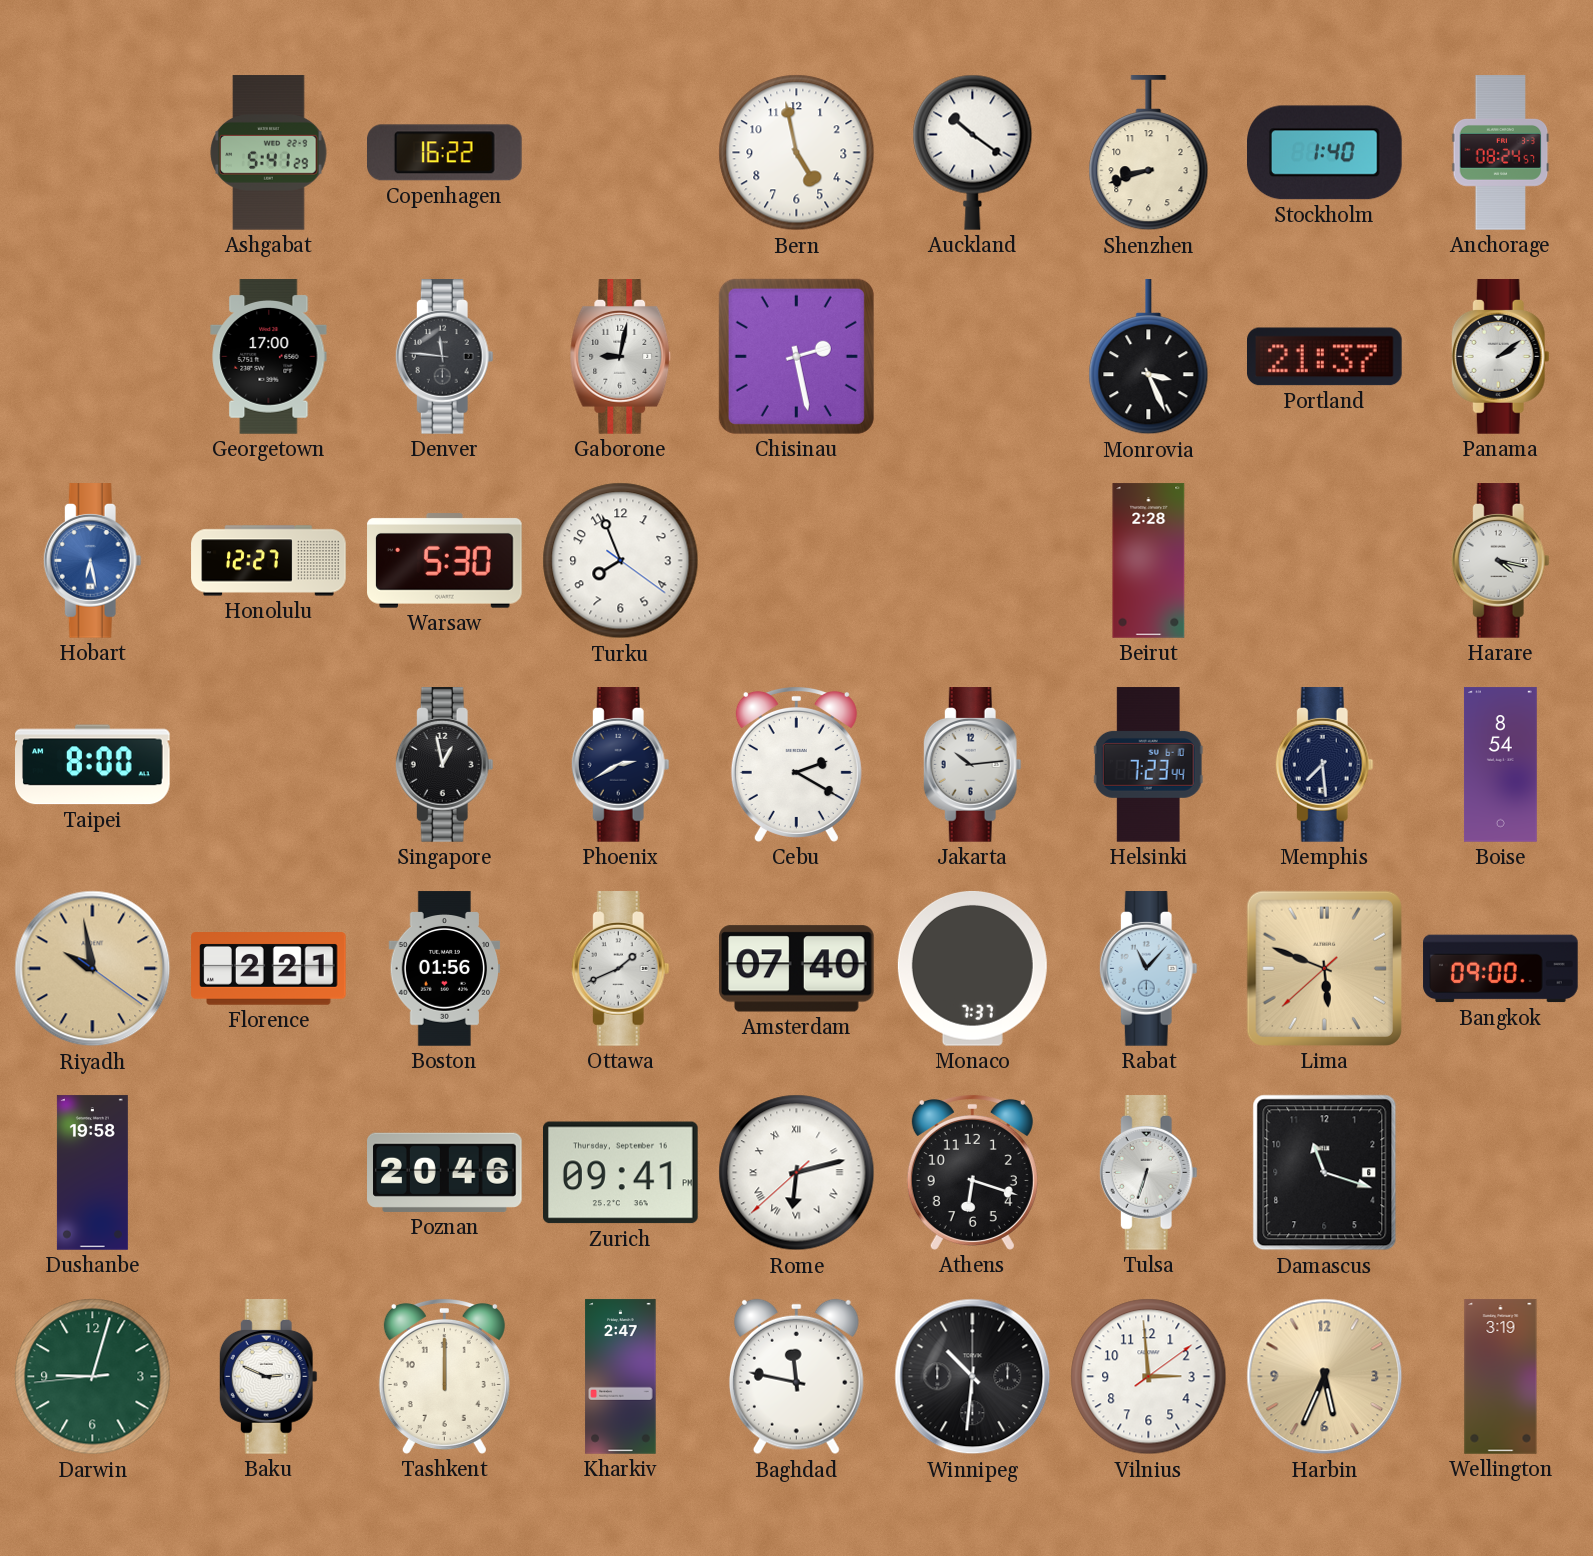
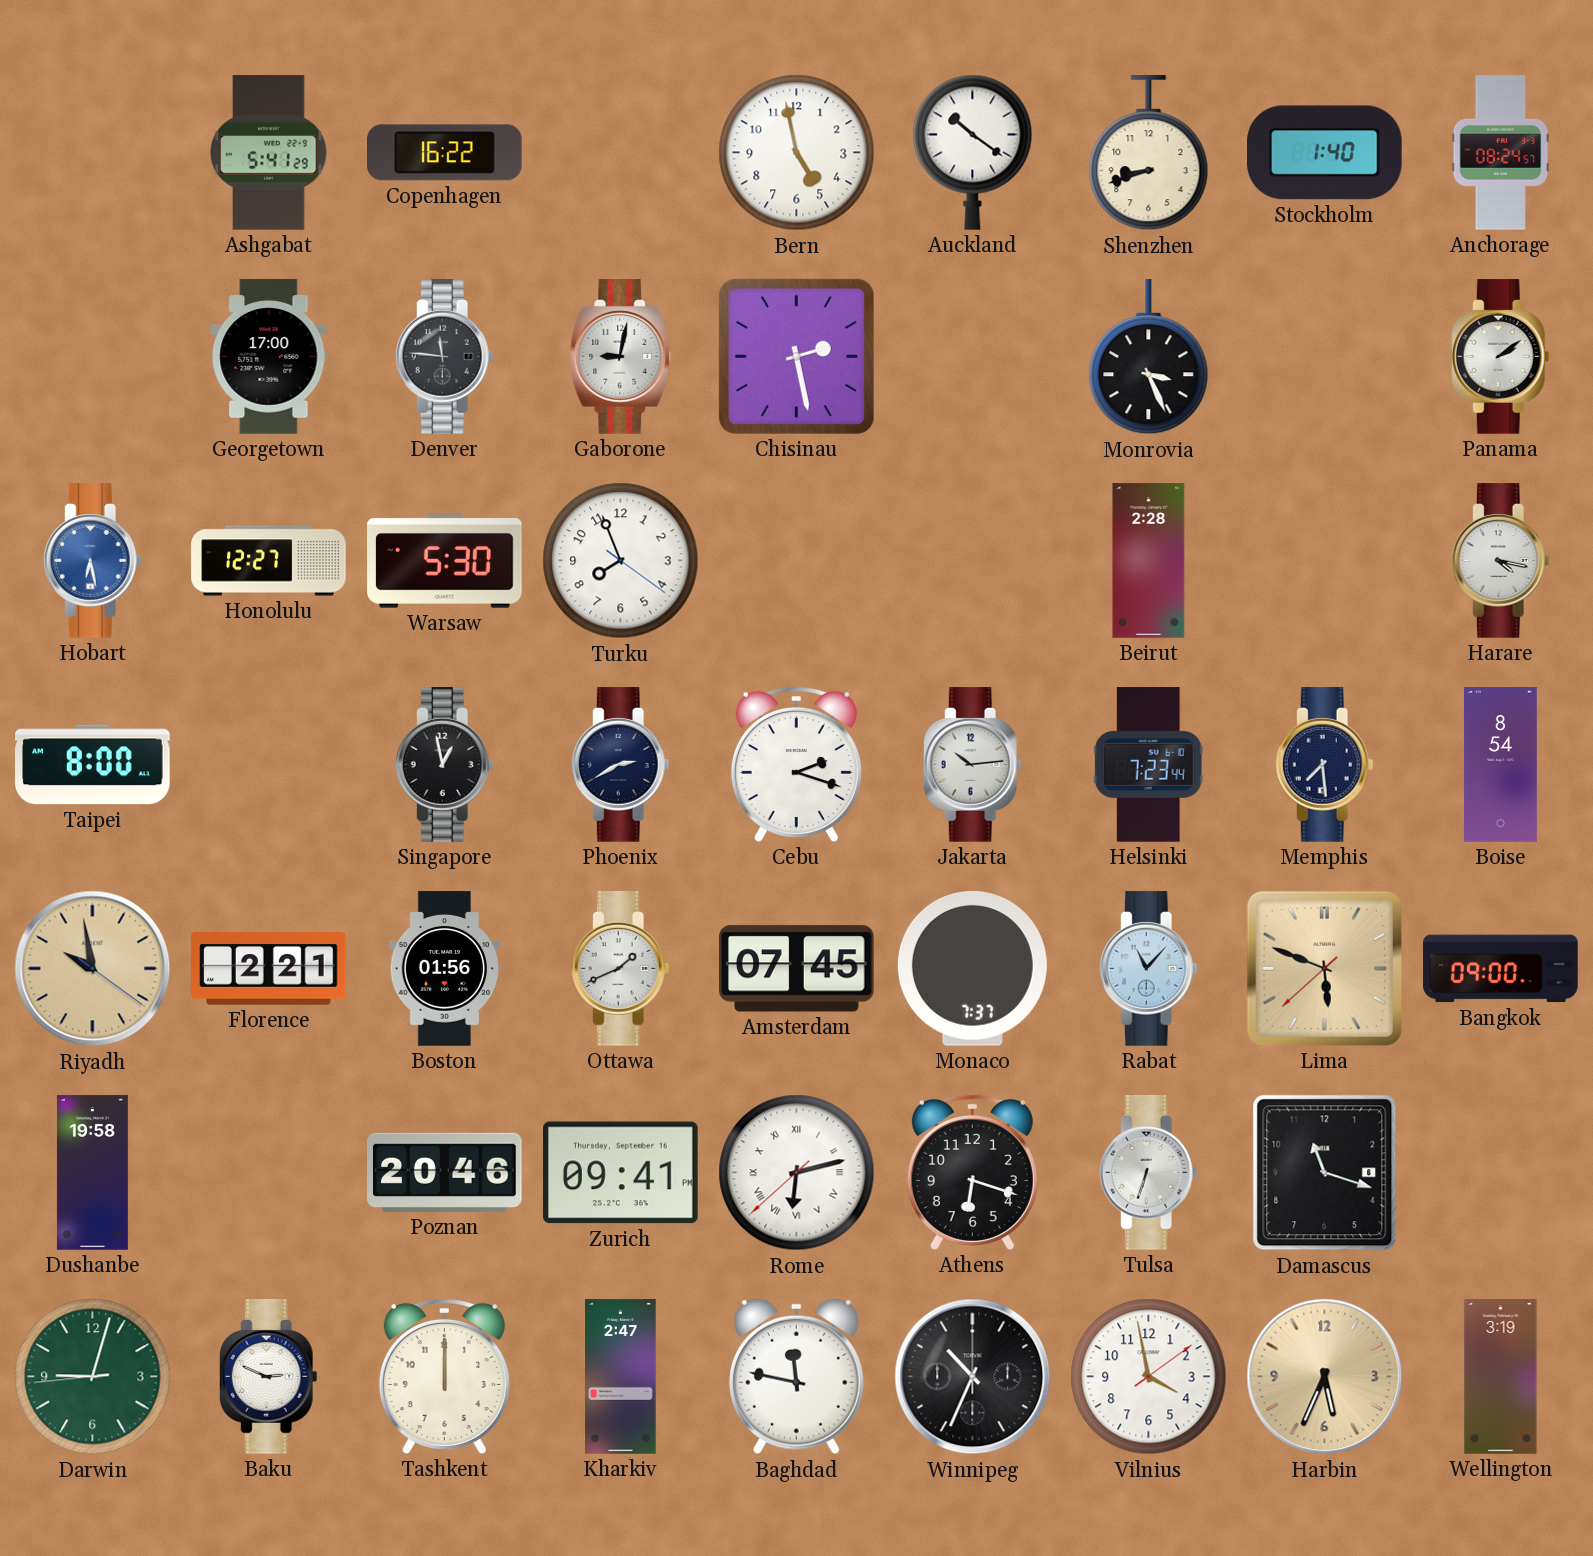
Portland: 21:37 -> none
Cebu: 2:20 -> 2:18
Amsterdam: 07:40 -> 07:45
Winnipeg: 10:31 -> 10:34
Vilnius: 2:59 -> 3:58
